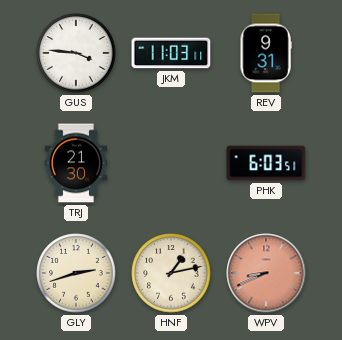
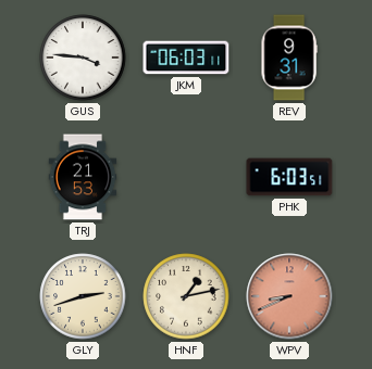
JKM: 11:03 -> 06:03
TRJ: 21:30 -> 21:53
